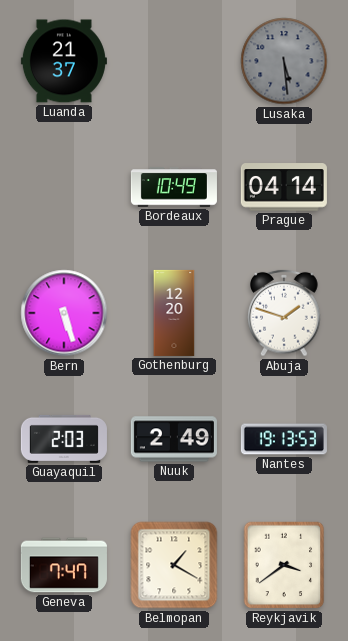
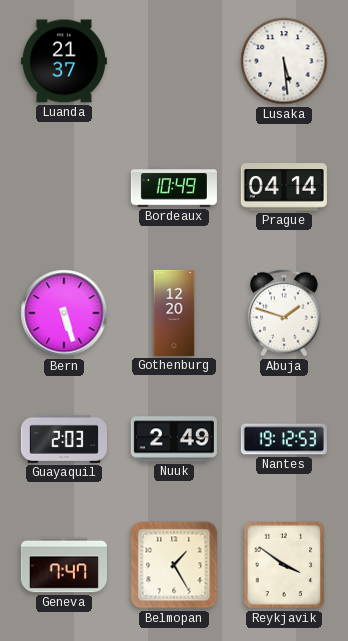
Lusaka dial: grey -> white
Nantes: 19:13 -> 19:12
Belmopan: 1:20 -> 1:25
Reykjavik: 3:39 -> 3:51
